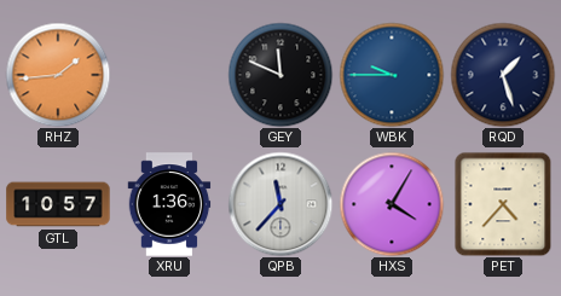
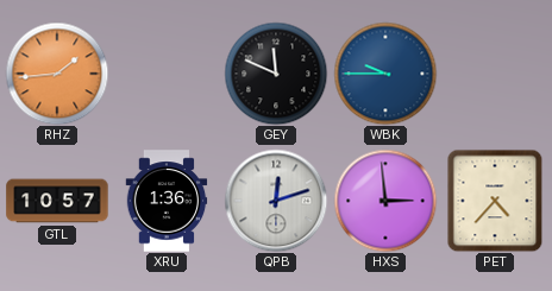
RQD: 1:27 -> none
QPB: 11:37 -> 12:12
HXS: 4:05 -> 2:59
